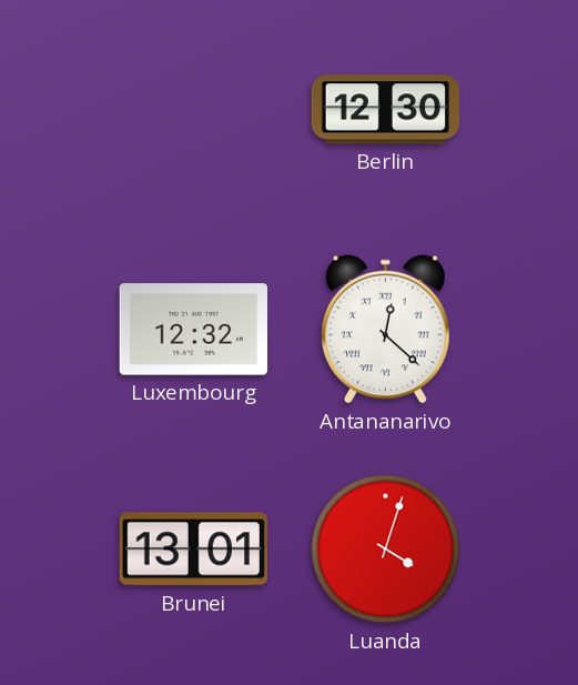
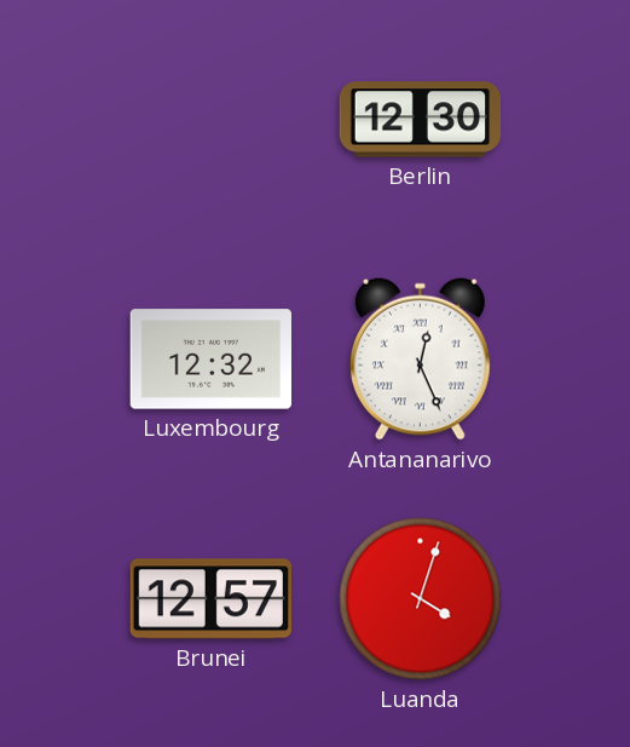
Antananarivo: 12:22 -> 12:26
Brunei: 13:01 -> 12:57
